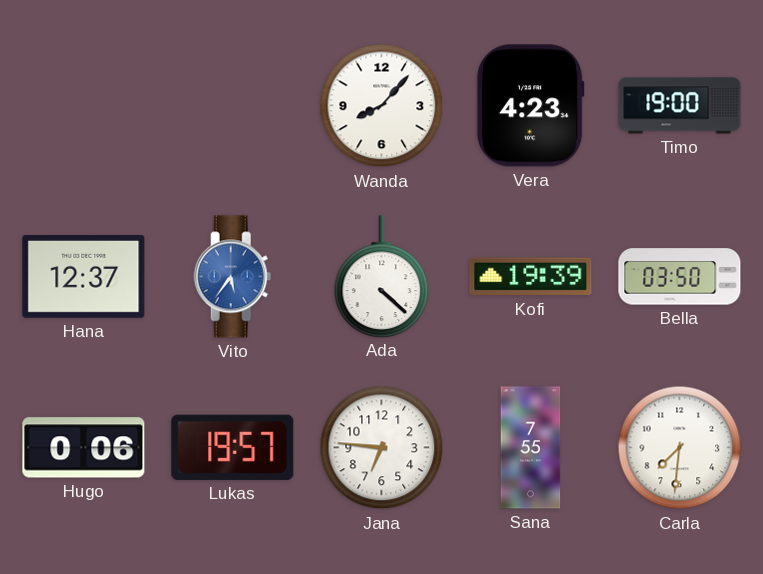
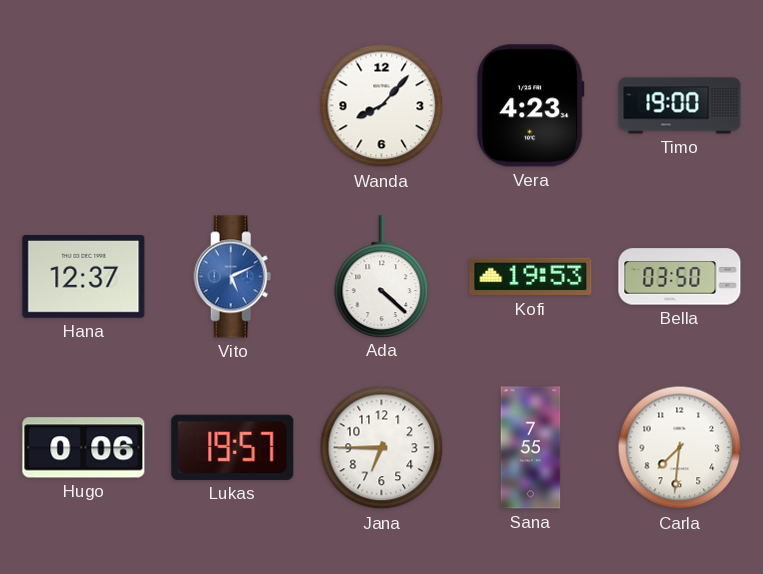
Vito: 5:36 -> 5:11
Kofi: 19:39 -> 19:53
Jana: 6:46 -> 6:45
